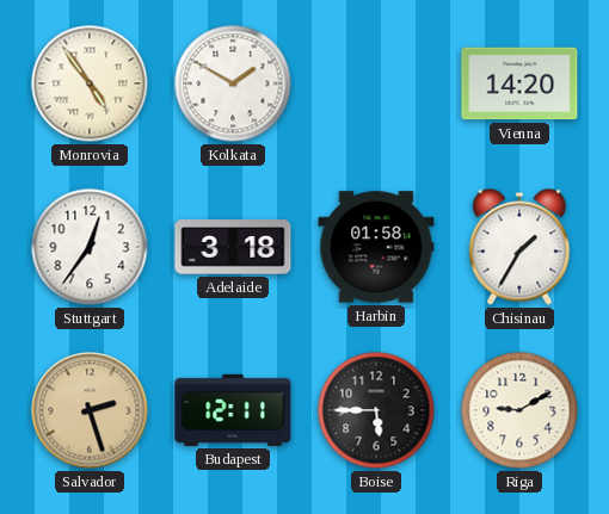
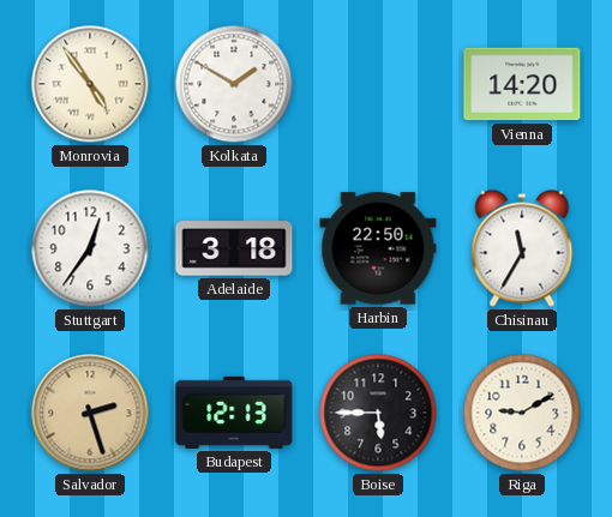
Harbin: 01:58 -> 22:50
Chisinau: 1:35 -> 11:35
Budapest: 12:11 -> 12:13
